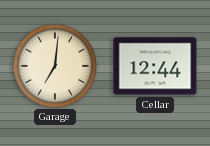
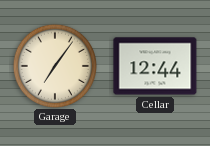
Garage: 7:01 -> 7:06
